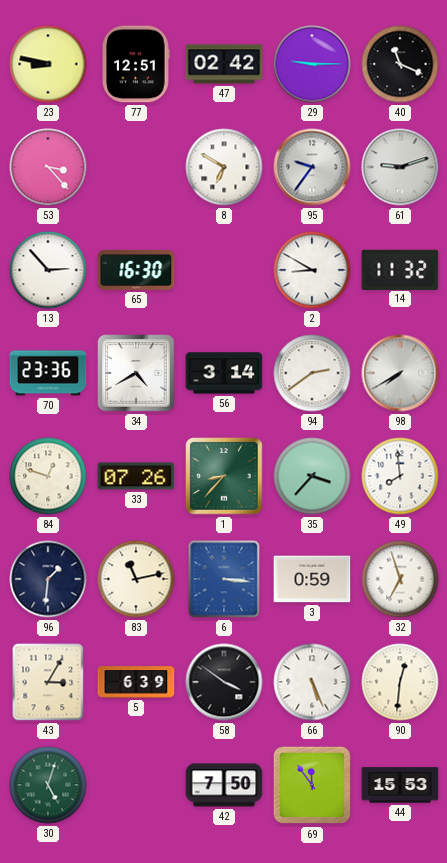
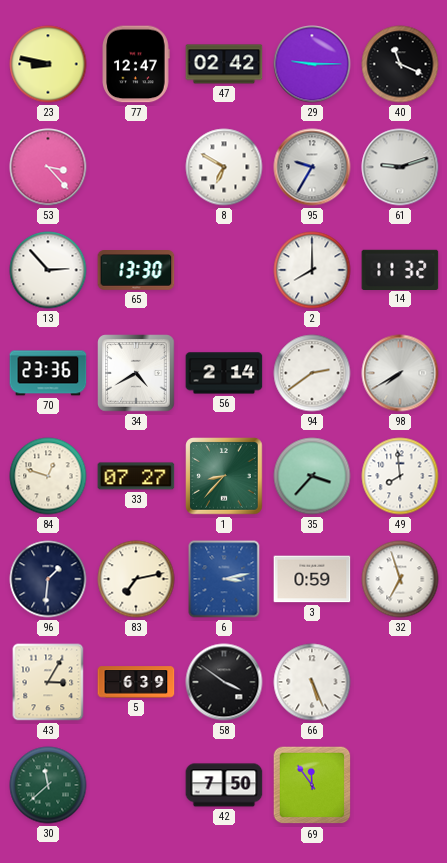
77: 12:51 -> 12:47
95: 9:36 -> 9:35
65: 16:30 -> 13:30
2: 8:50 -> 8:00
56: 3:14 -> 2:14
33: 07:26 -> 07:27
83: 11:13 -> 7:13
6: 3:16 -> 3:13
90: 12:31 -> none
30: 5:03 -> 11:38
44: 15:53 -> none
